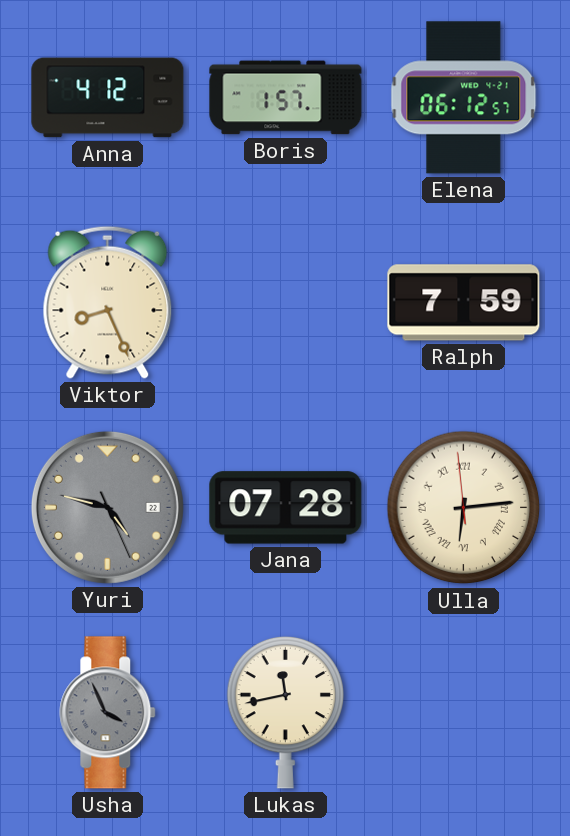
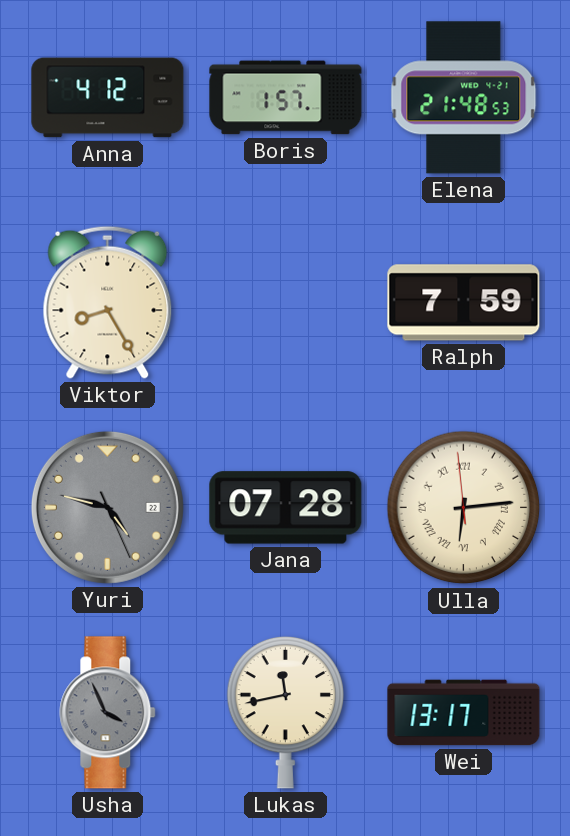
Elena: 06:12 -> 21:48
Viktor: 8:26 -> 8:25
Wei: none -> 13:17
